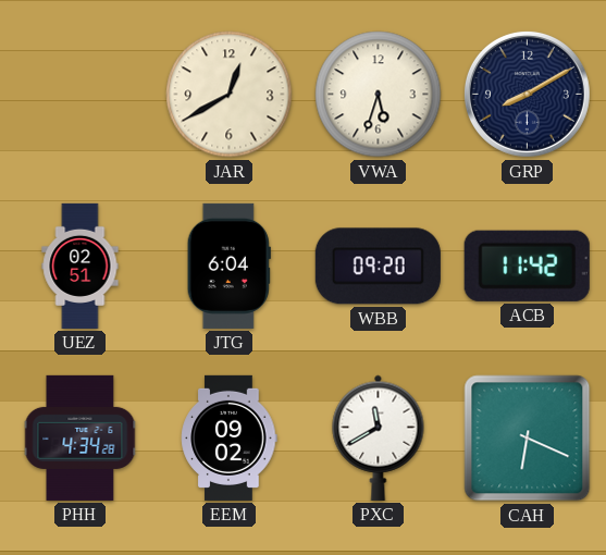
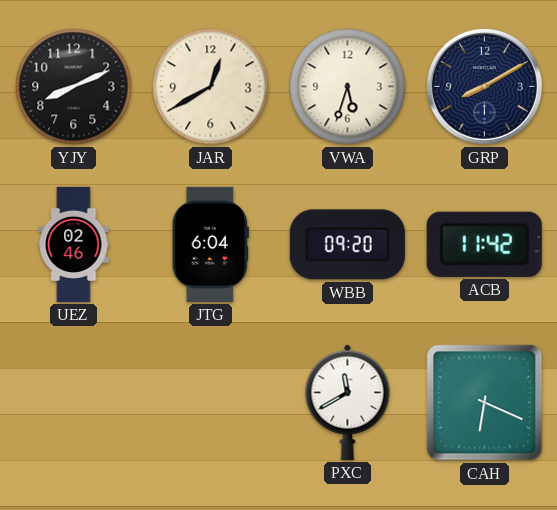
YJY: none -> 8:11
UEZ: 02:51 -> 02:46
PHH: 4:34 -> none
EEM: 09:02 -> none
